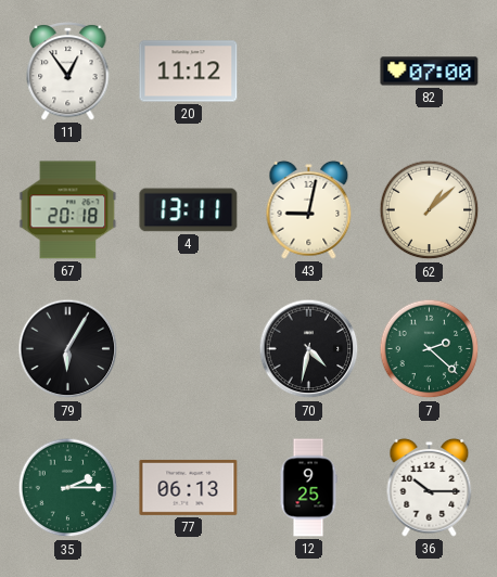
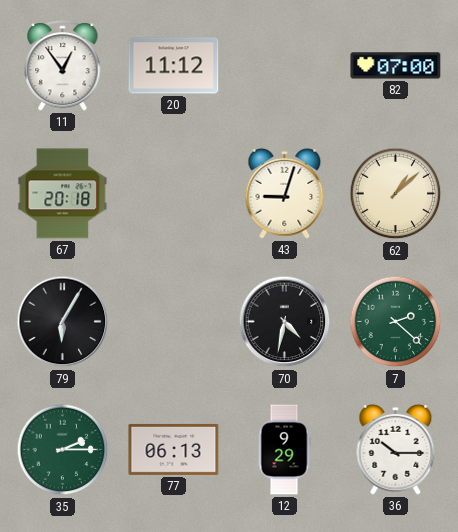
4: 13:11 -> none
43: 9:02 -> 9:03
12: 9:25 -> 9:29
